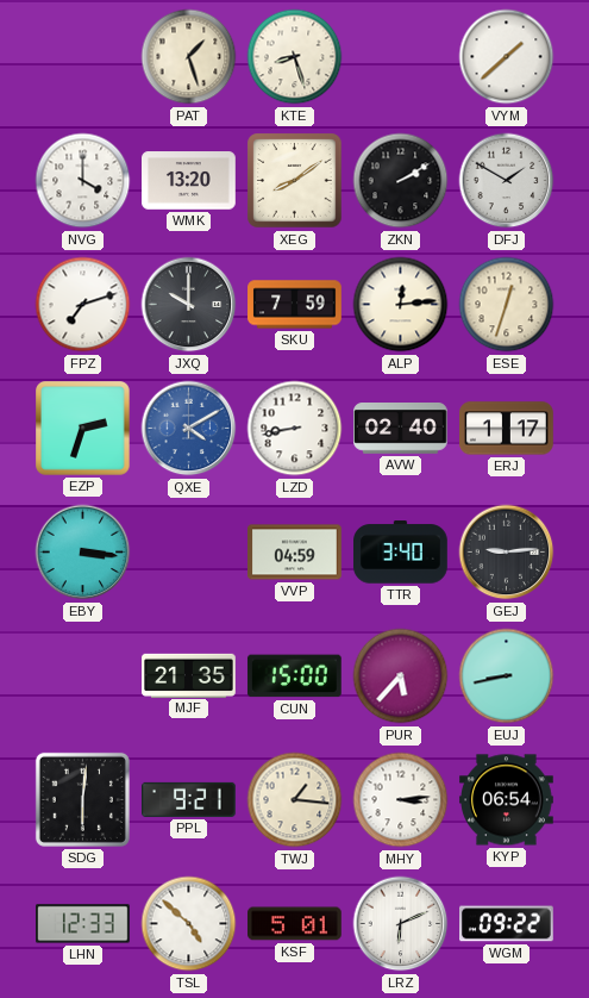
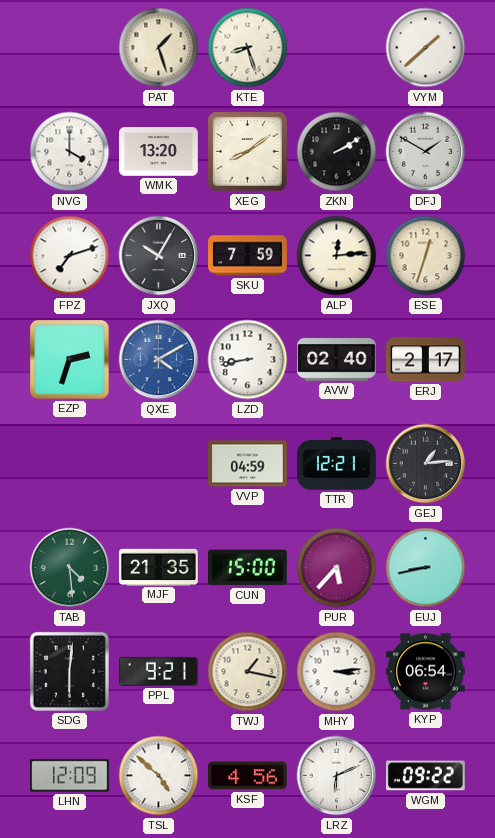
JXQ: 10:00 -> 10:05
ERJ: 1:17 -> 2:17
EBY: 3:16 -> none
TTR: 3:40 -> 12:21
GEJ: 9:14 -> 1:14
TAB: none -> 4:29
TWJ: 1:16 -> 1:17
LHN: 12:33 -> 12:09
KSF: 5:01 -> 4:56
